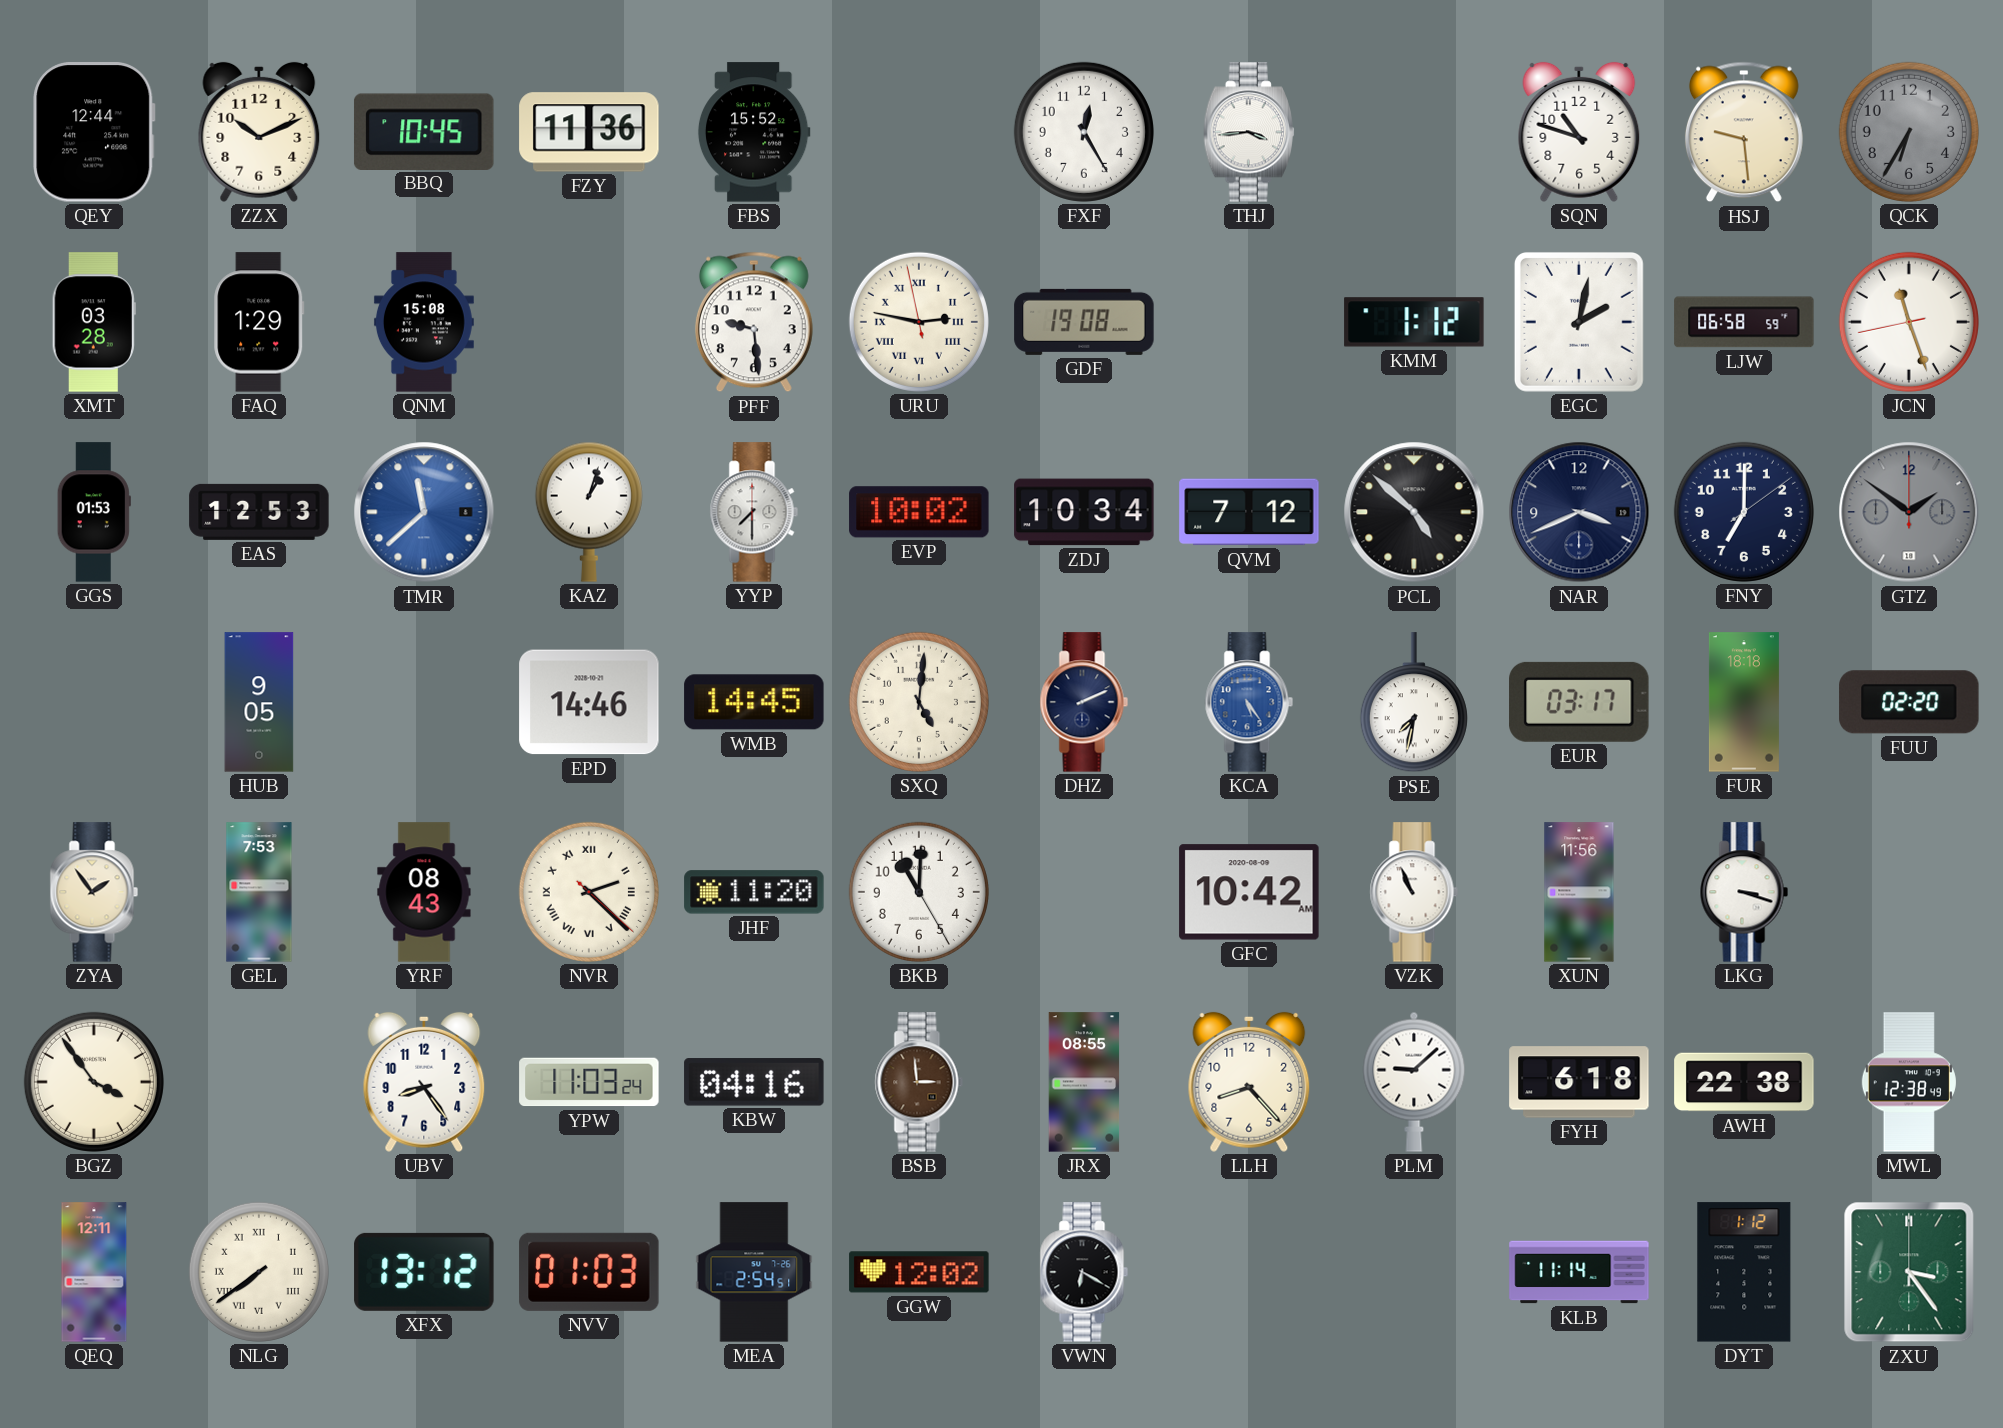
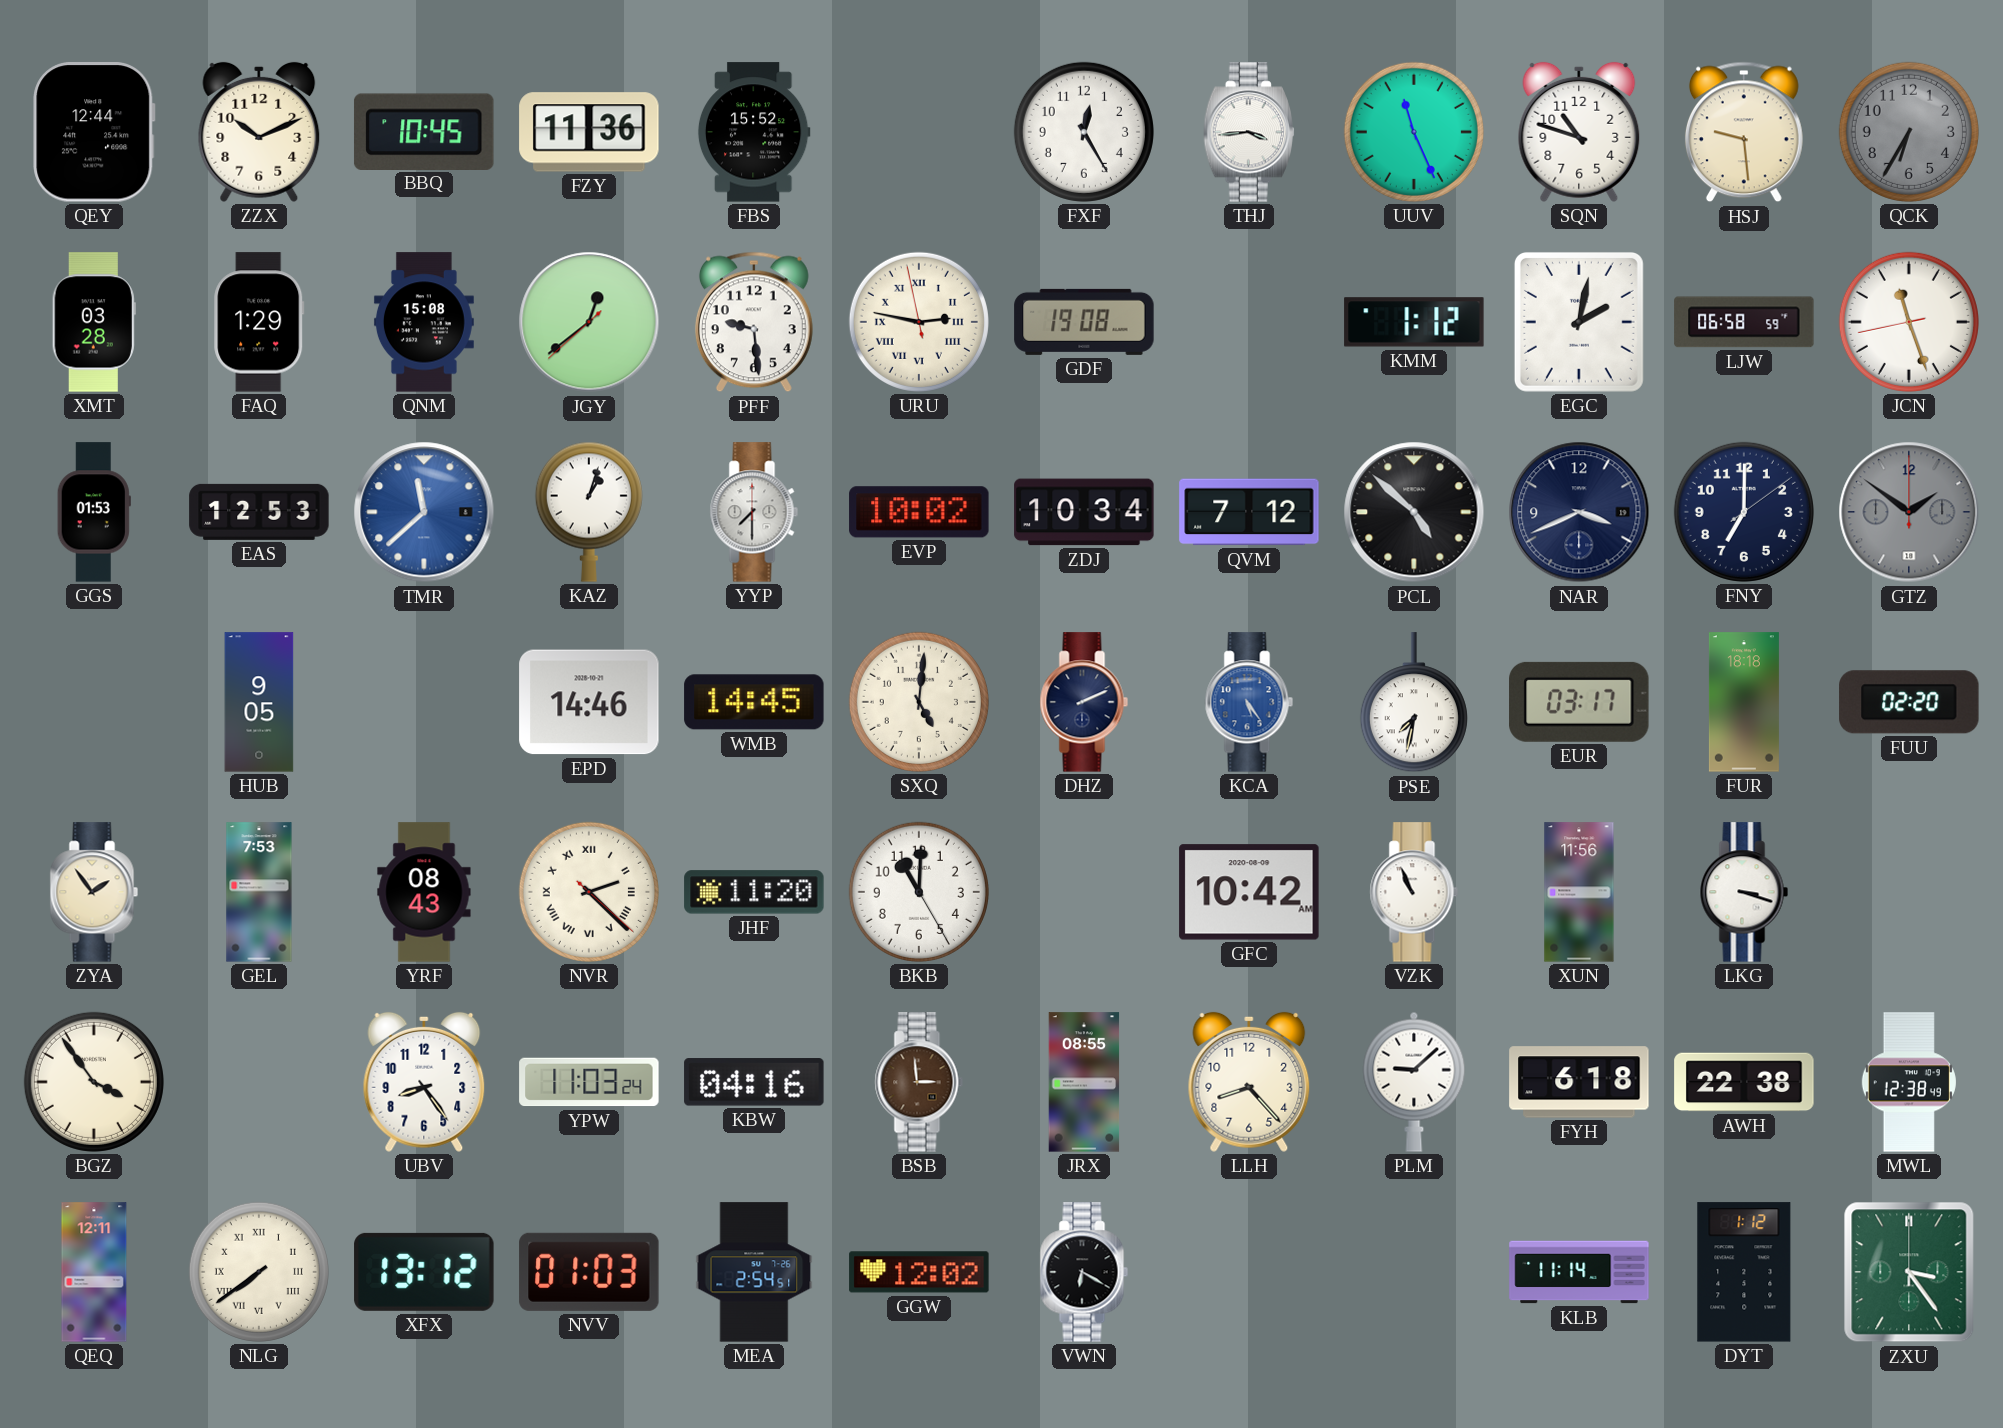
UUV: none -> 11:26
JGY: none -> 12:38
